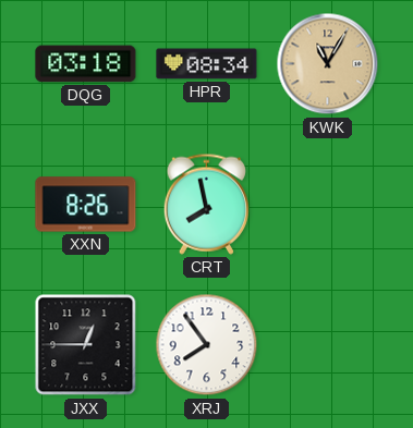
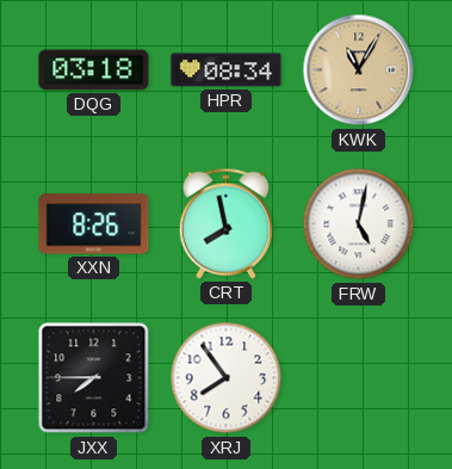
FRW: none -> 5:02
JXX: 12:45 -> 7:45
